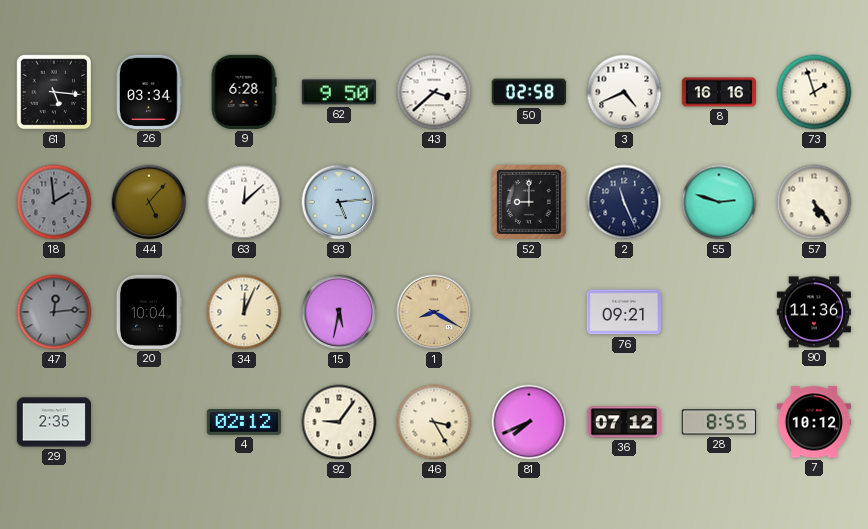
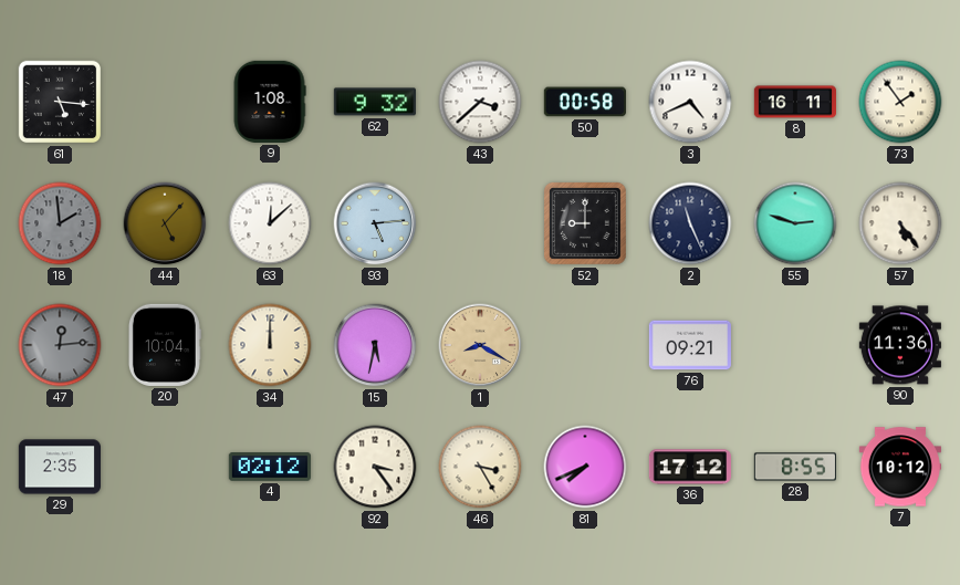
26: 03:34 -> none
9: 6:28 -> 1:08
62: 9:50 -> 9:32
50: 02:58 -> 00:58
8: 16:16 -> 16:11
73: 1:57 -> 1:54
34: 12:04 -> 12:00
92: 9:06 -> 3:24
36: 07:12 -> 17:12
